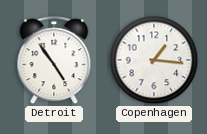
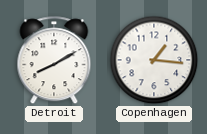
Detroit: 4:54 -> 8:10
